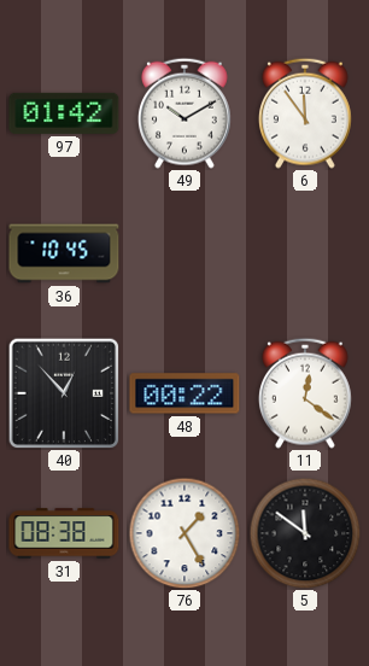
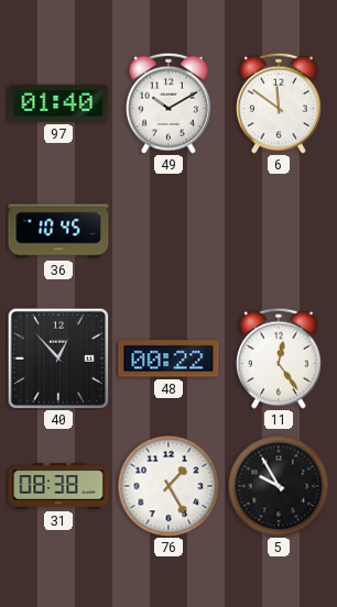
97: 01:42 -> 01:40
6: 11:54 -> 11:51
11: 12:21 -> 12:24
5: 11:51 -> 9:55
